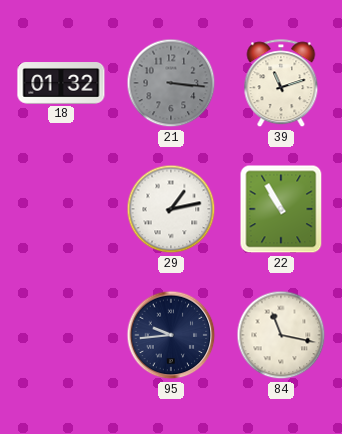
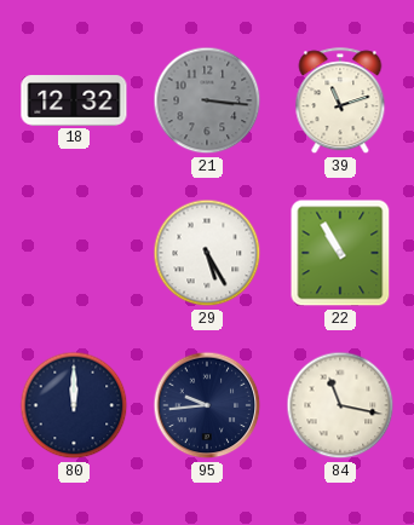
18: 01:32 -> 12:32
29: 1:13 -> 5:25
80: none -> 12:00
